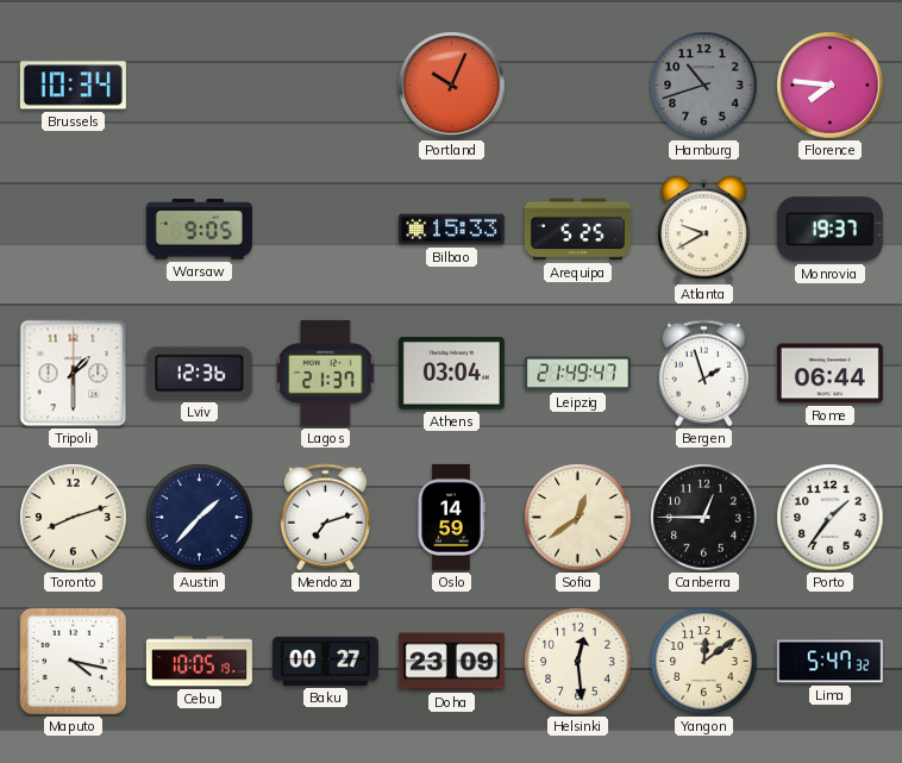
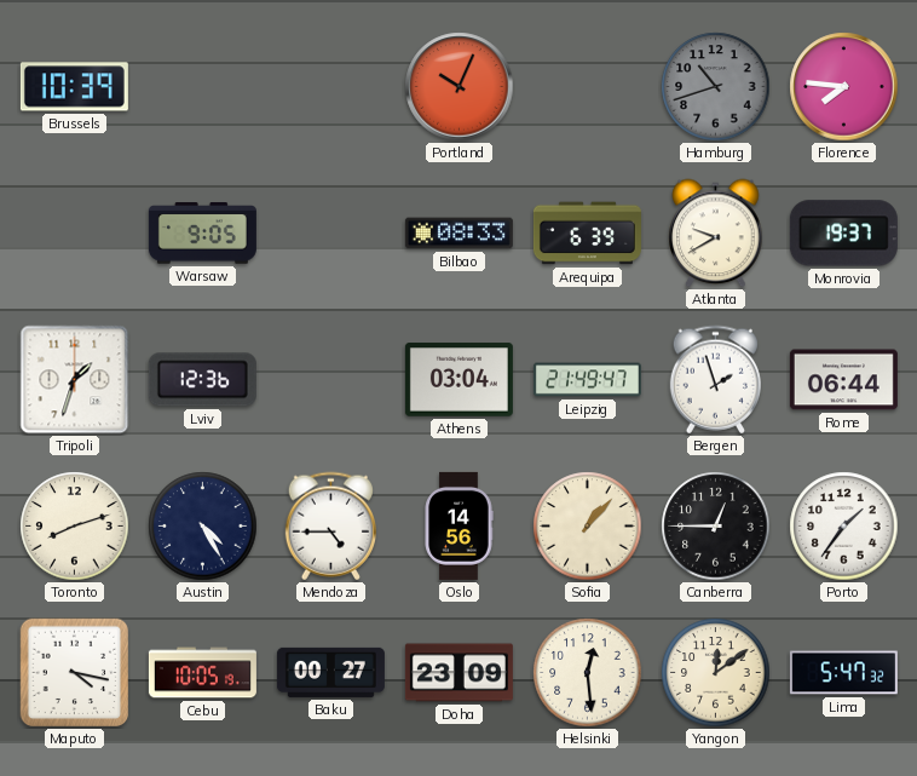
Brussels: 10:34 -> 10:39
Bilbao: 15:33 -> 08:33
Arequipa: 5:25 -> 6:39
Tripoli: 1:30 -> 1:33
Lagos: 21:37 -> none
Austin: 1:37 -> 4:25
Mendoza: 7:12 -> 4:45
Oslo: 14:59 -> 14:56
Sofia: 12:39 -> 1:07
